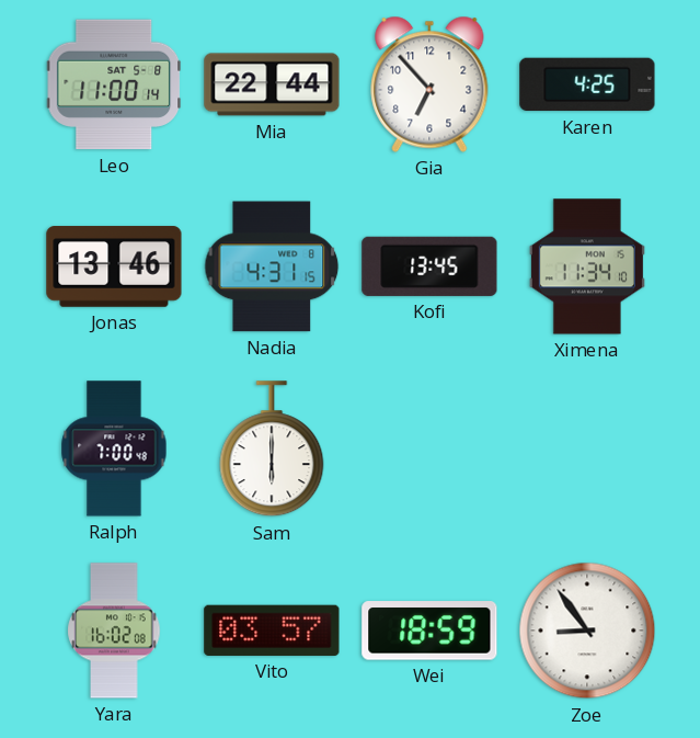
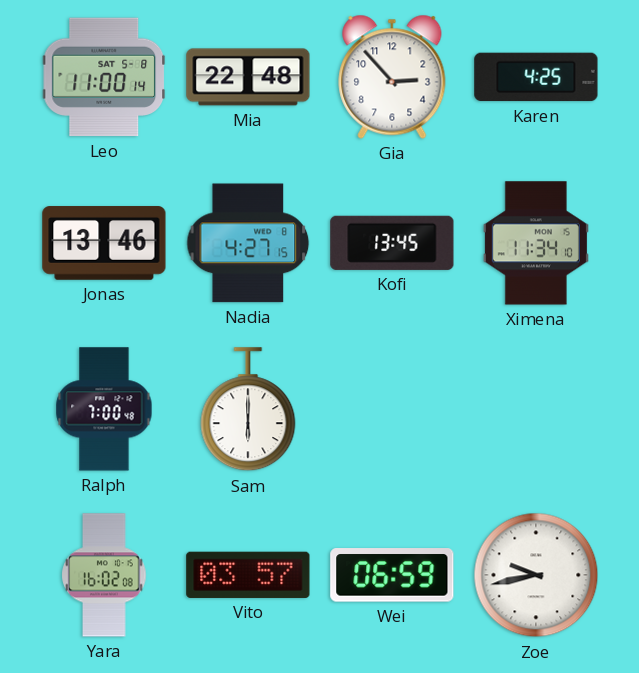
Mia: 22:44 -> 22:48
Gia: 6:53 -> 2:53
Nadia: 4:31 -> 4:27
Wei: 18:59 -> 06:59
Zoe: 8:54 -> 9:43
